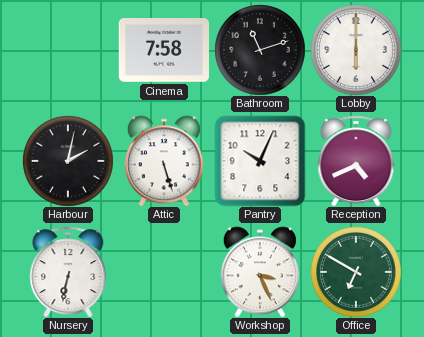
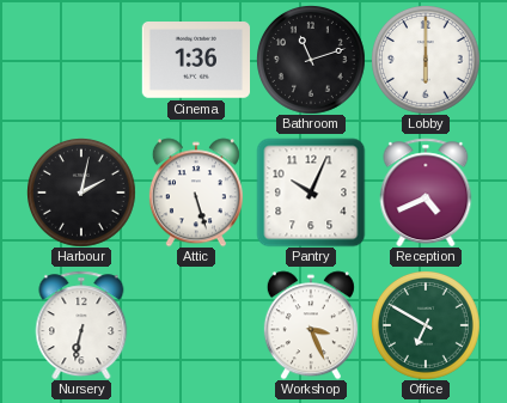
Cinema: 7:58 -> 1:36
